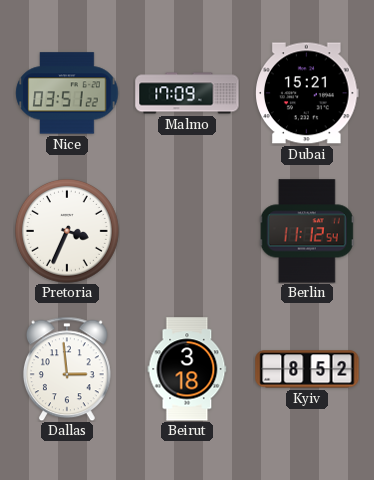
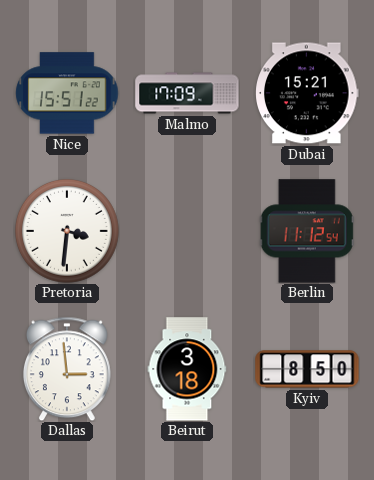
Nice: 03:51 -> 15:51
Pretoria: 3:34 -> 3:31
Kyiv: 8:52 -> 8:50
